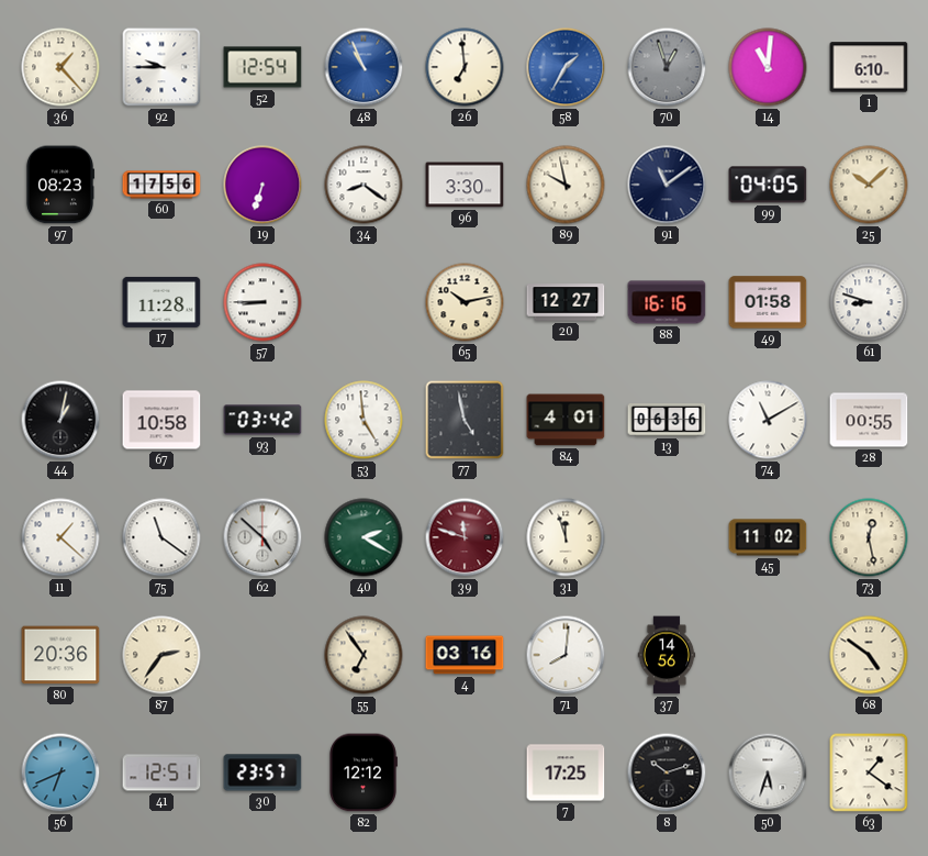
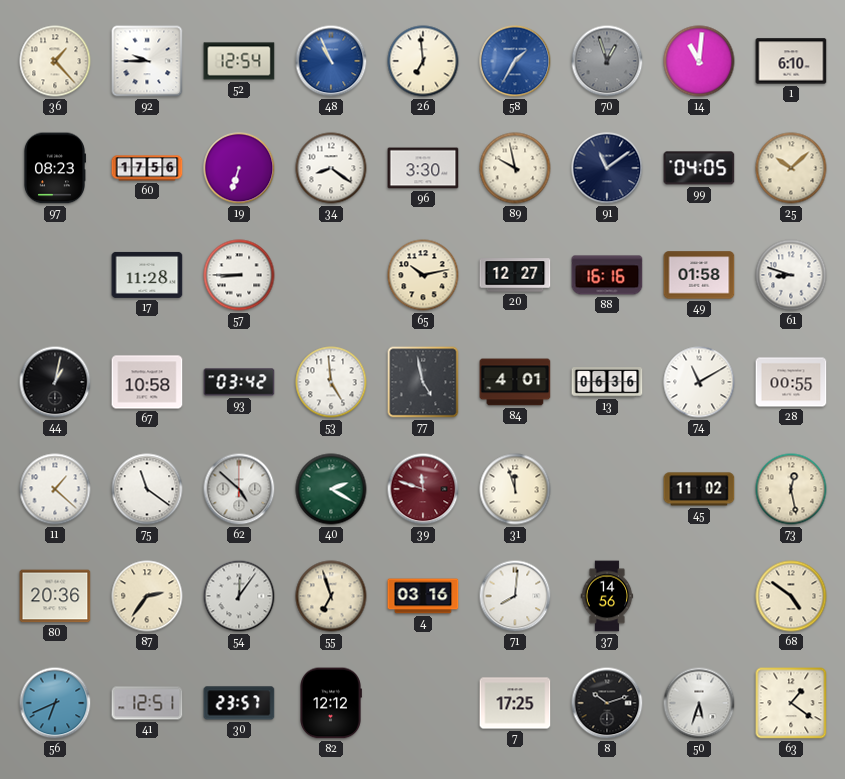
54: none -> 12:06
55: 6:54 -> 6:57
